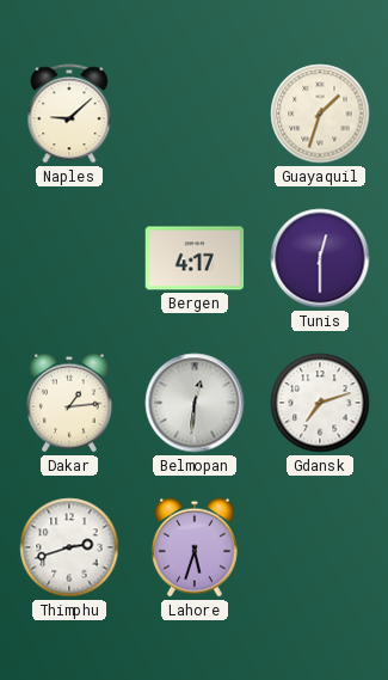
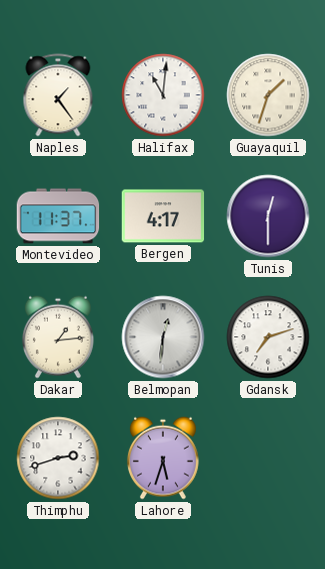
Naples: 9:08 -> 1:24
Halifax: none -> 11:01
Montevideo: none -> 11:37
